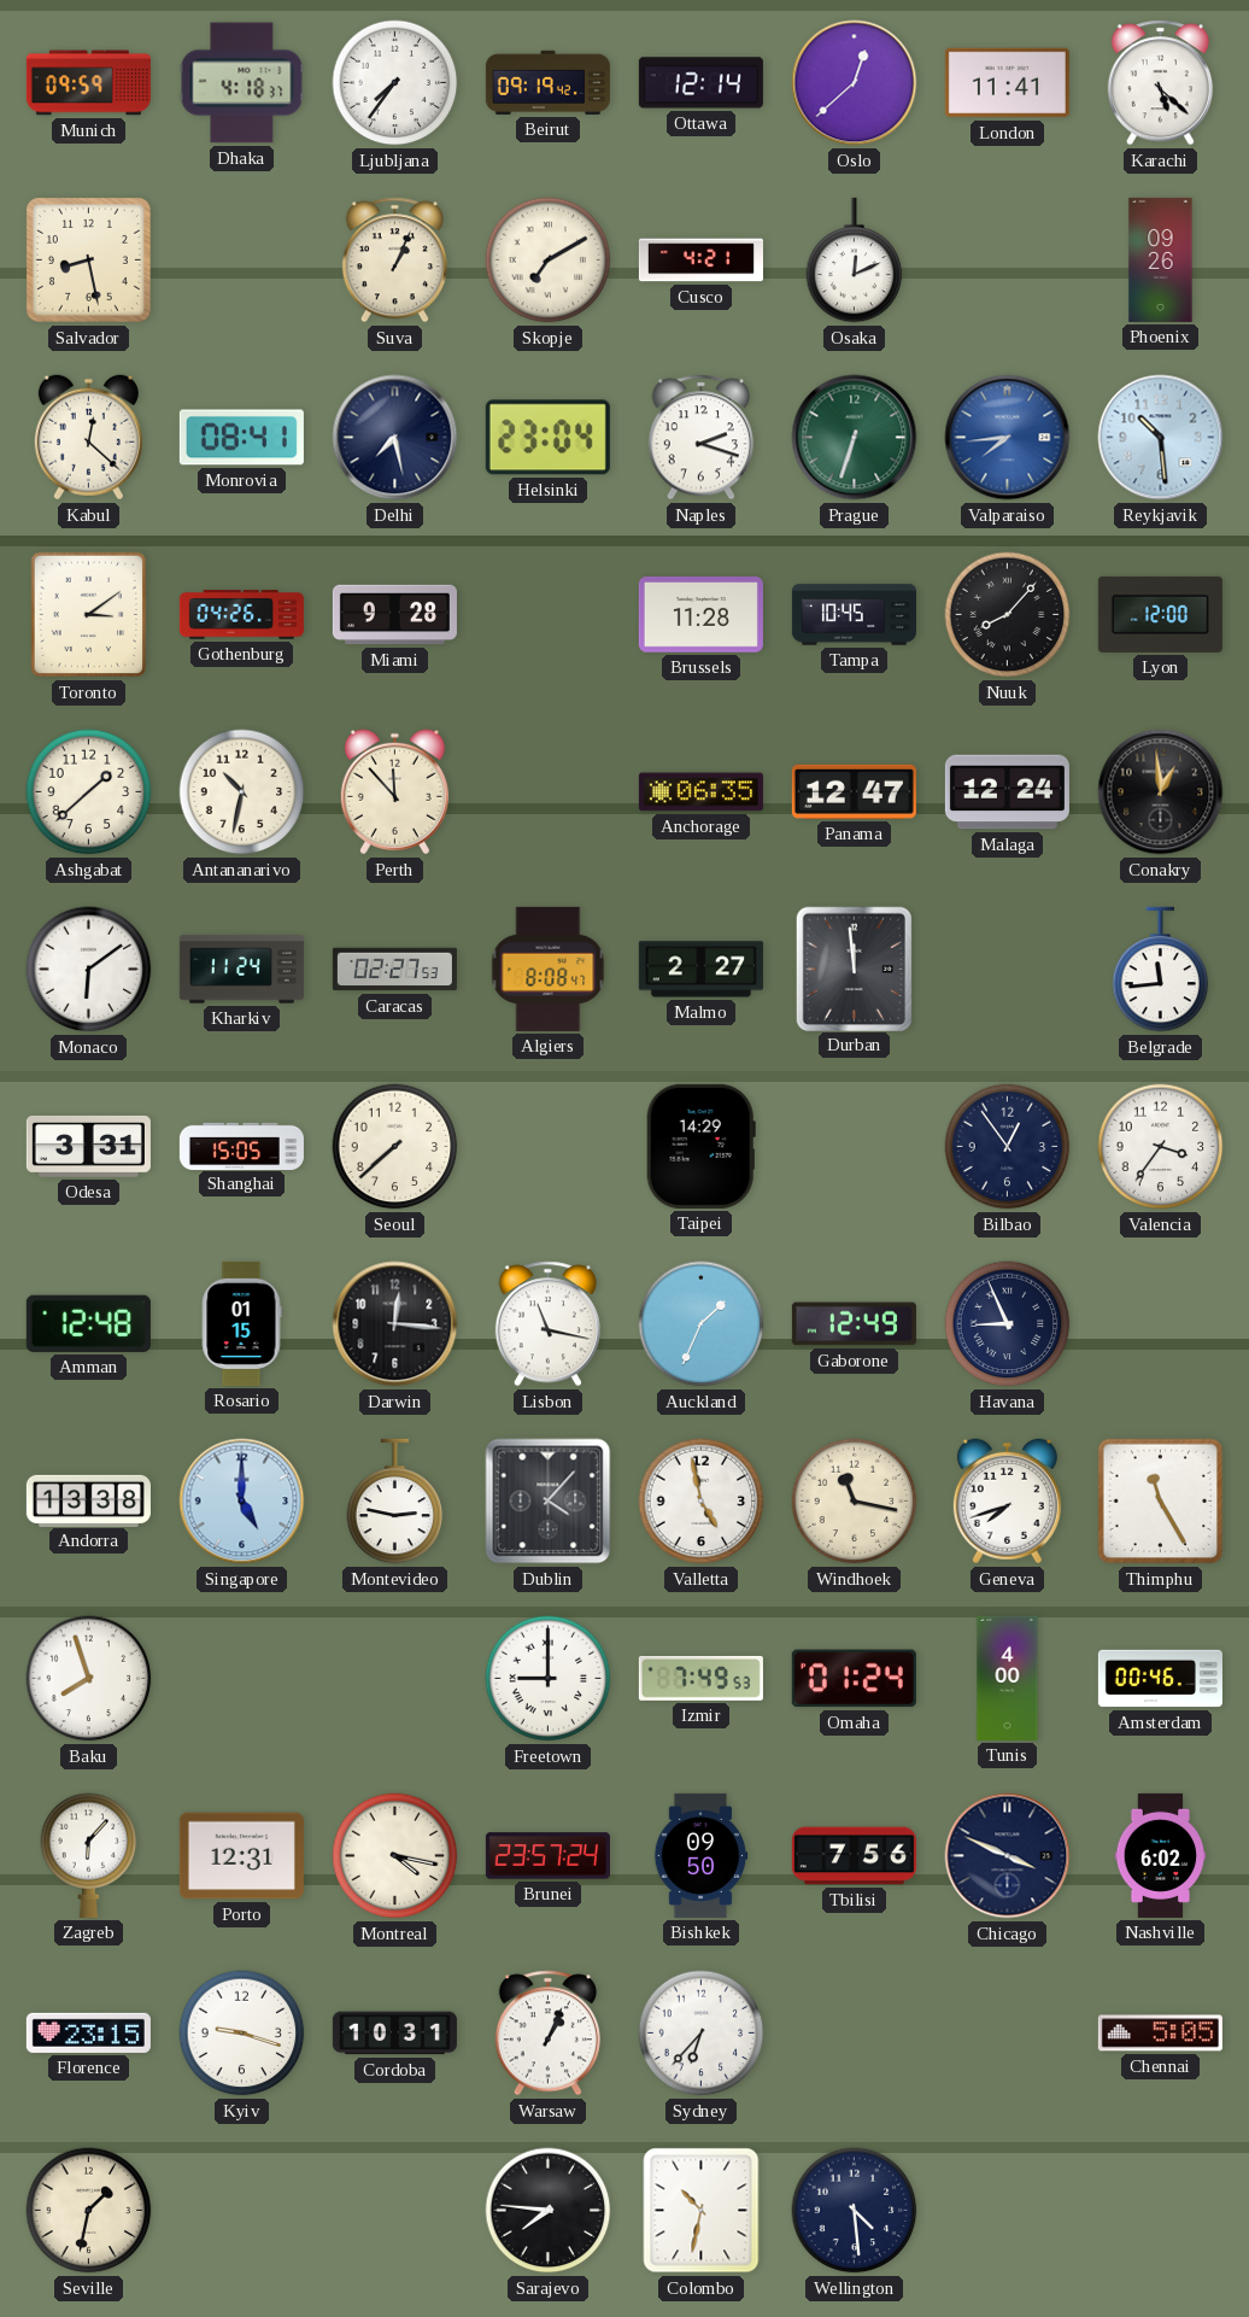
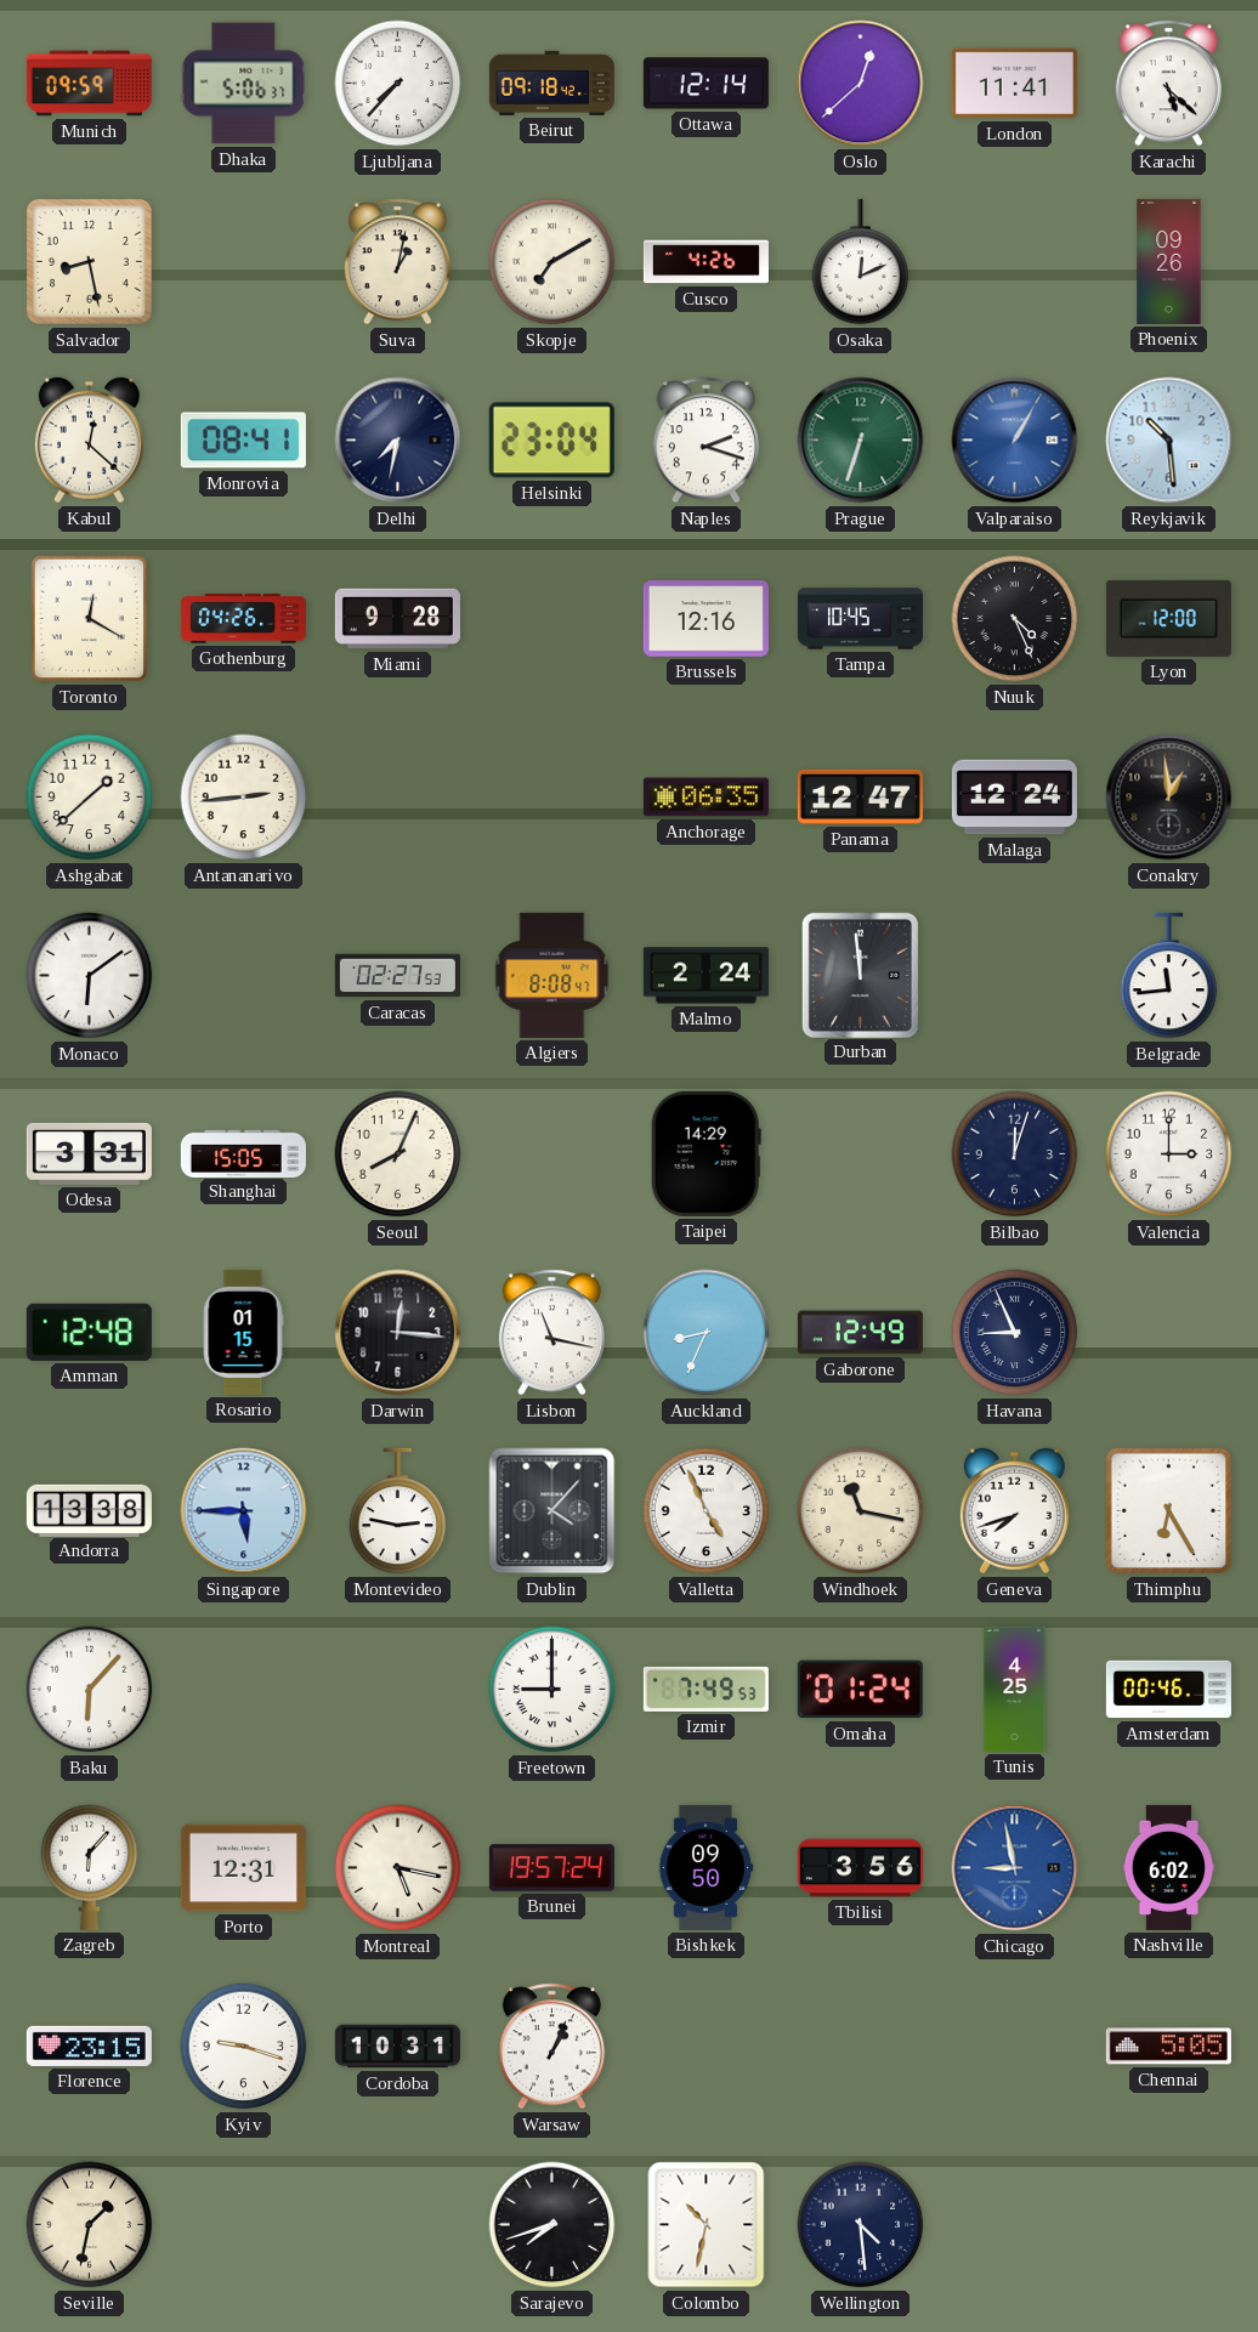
Dhaka: 4:18 -> 5:06
Ljubljana: 7:36 -> 7:37
Beirut: 09:19 -> 09:18
Suva: 1:04 -> 1:02
Cusco: 4:21 -> 4:26
Delhi: 7:28 -> 7:32
Valparaiso: 7:44 -> 1:05
Toronto: 3:09 -> 12:20
Brussels: 11:28 -> 12:16
Nuuk: 8:07 -> 4:26
Antananarivo: 10:32 -> 2:44
Perth: 11:53 -> none
Kharkiv: 11:24 -> none
Malmo: 2:27 -> 2:24
Seoul: 7:38 -> 8:04
Bilbao: 12:54 -> 12:03
Valencia: 3:36 -> 3:00
Auckland: 1:34 -> 8:34
Singapore: 5:00 -> 5:45
Valletta: 4:58 -> 4:56
Thimphu: 11:25 -> 6:25
Baku: 7:57 -> 6:07
Tunis: 4:00 -> 4:25
Montreal: 4:17 -> 5:17
Brunei: 23:57 -> 19:57
Tbilisi: 7:56 -> 3:56
Chicago: 3:49 -> 8:58
Chicago dial: navy -> blue
Sydney: 6:37 -> none
Sarajevo: 7:46 -> 7:42
